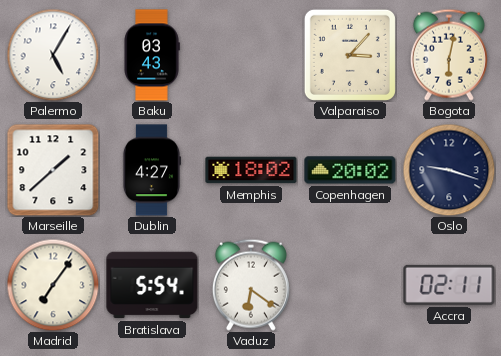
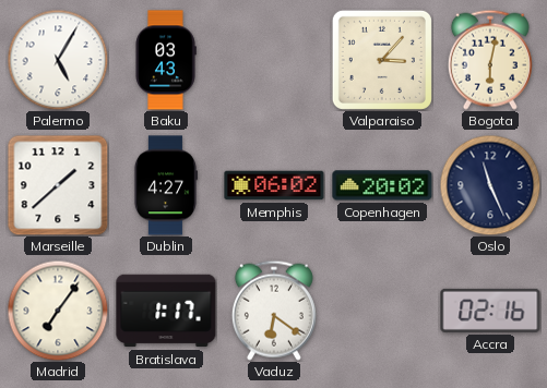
Memphis: 18:02 -> 06:02
Oslo: 9:18 -> 11:26
Bratislava: 5:54 -> 1:17
Accra: 02:11 -> 02:16
